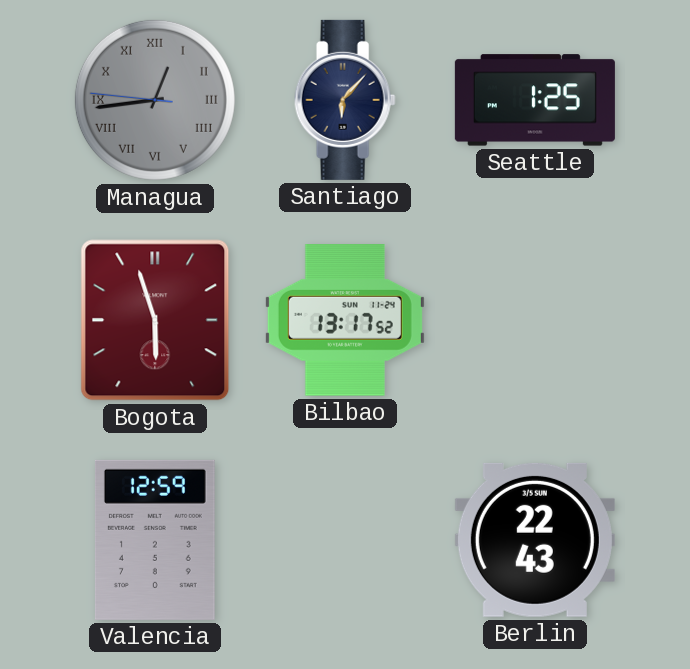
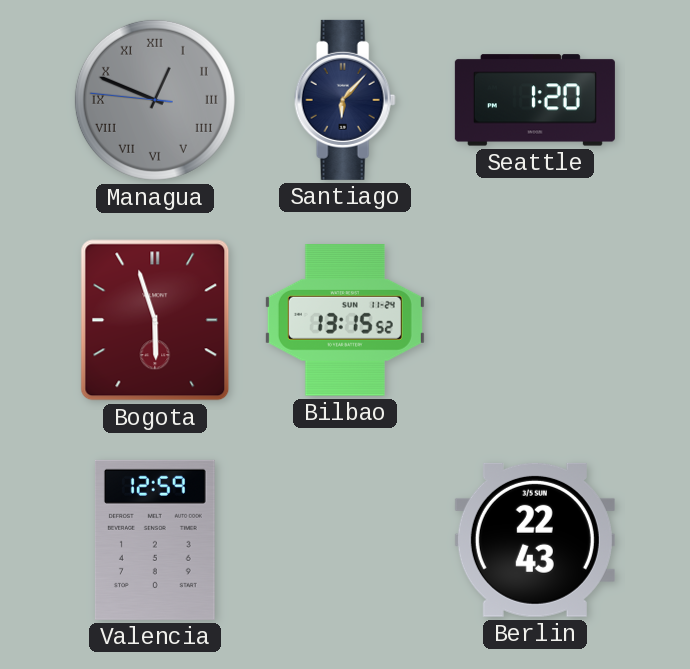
Managua: 12:43 -> 12:48
Seattle: 1:25 -> 1:20
Bilbao: 13:17 -> 13:15
